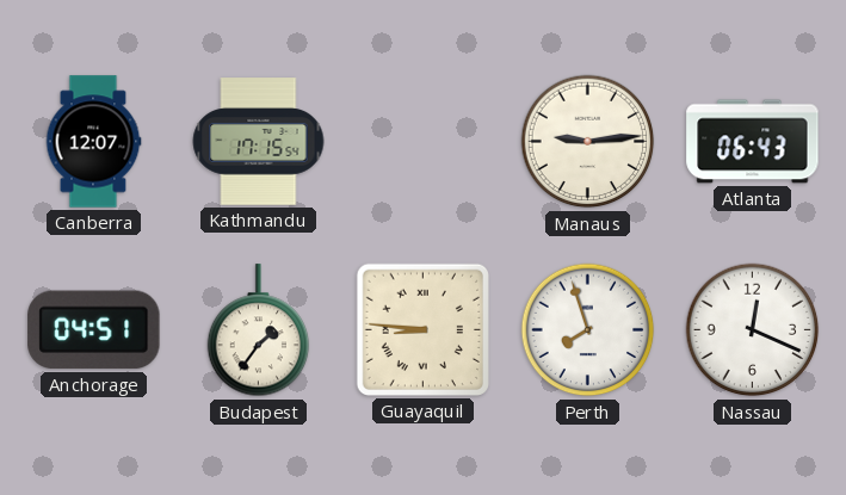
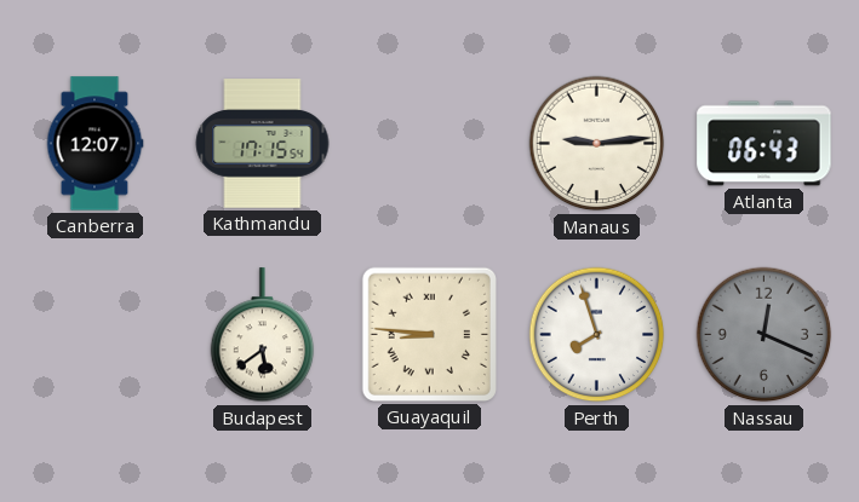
Anchorage: 04:51 -> none
Budapest: 1:36 -> 5:39
Nassau dial: white -> grey
